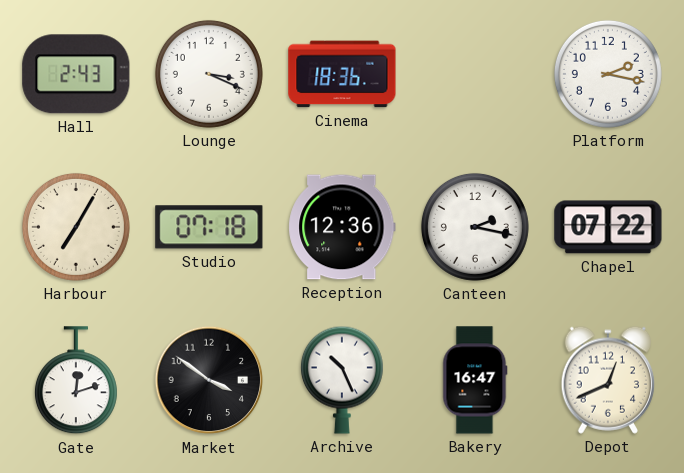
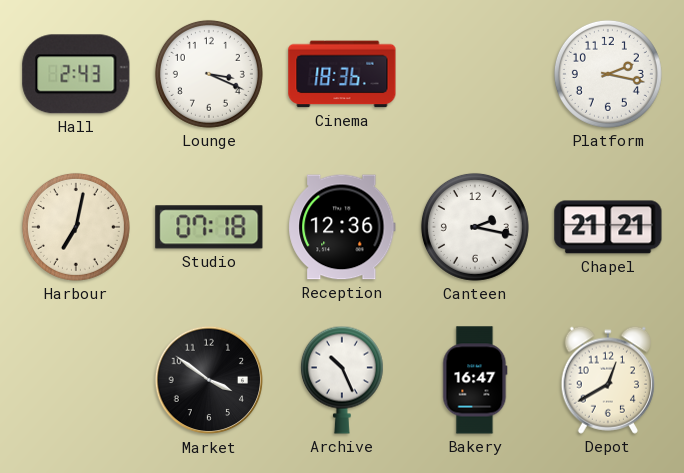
Harbour: 7:05 -> 7:02
Chapel: 07:22 -> 21:21
Gate: 12:12 -> none
Depot: 12:41 -> 12:40
